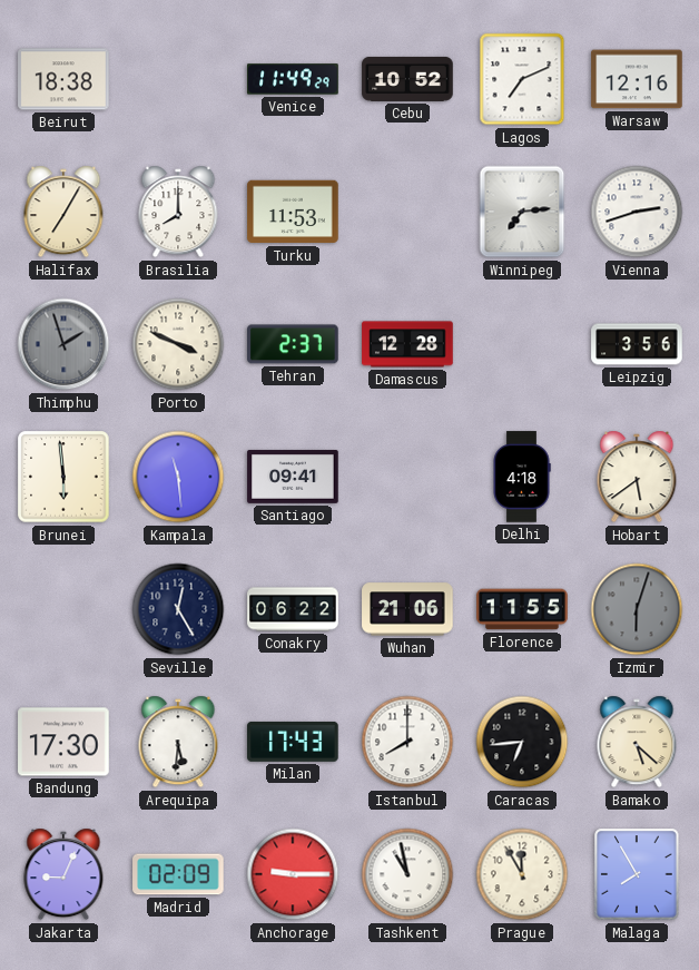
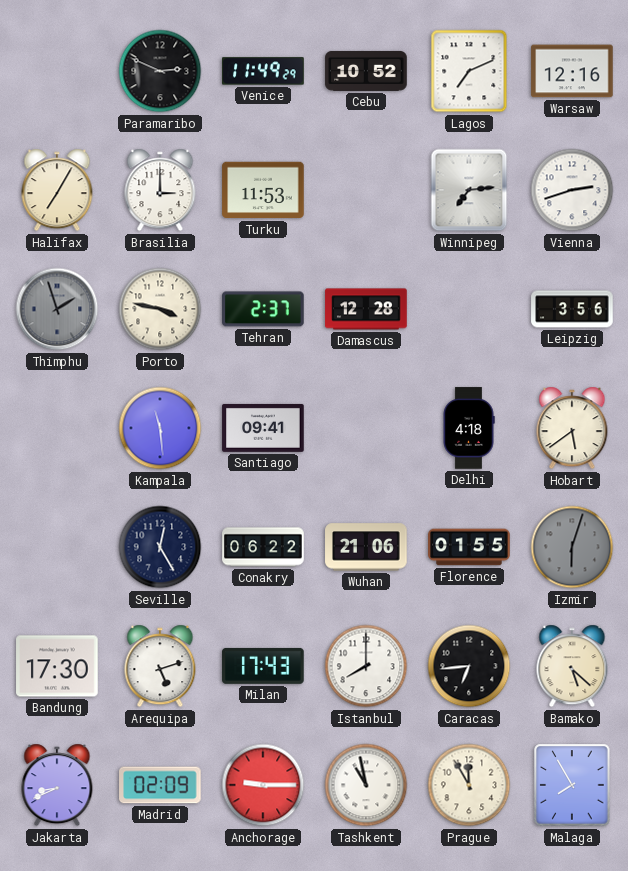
Beirut: 18:38 -> none
Paramaribo: none -> 2:49
Brasilia: 8:00 -> 3:00
Porto: 3:49 -> 3:47
Brunei: 5:59 -> none
Florence: 11:55 -> 01:55
Arequipa: 5:31 -> 5:12
Jakarta: 9:04 -> 8:41
